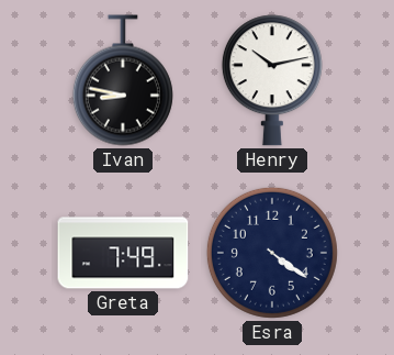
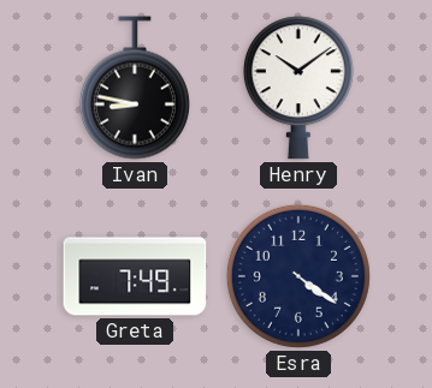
Henry: 10:13 -> 10:09
